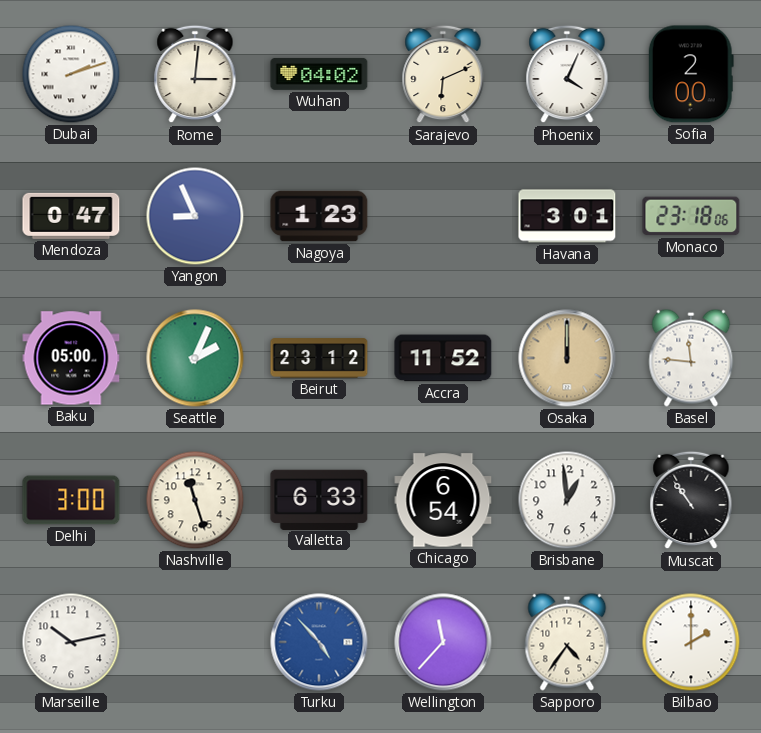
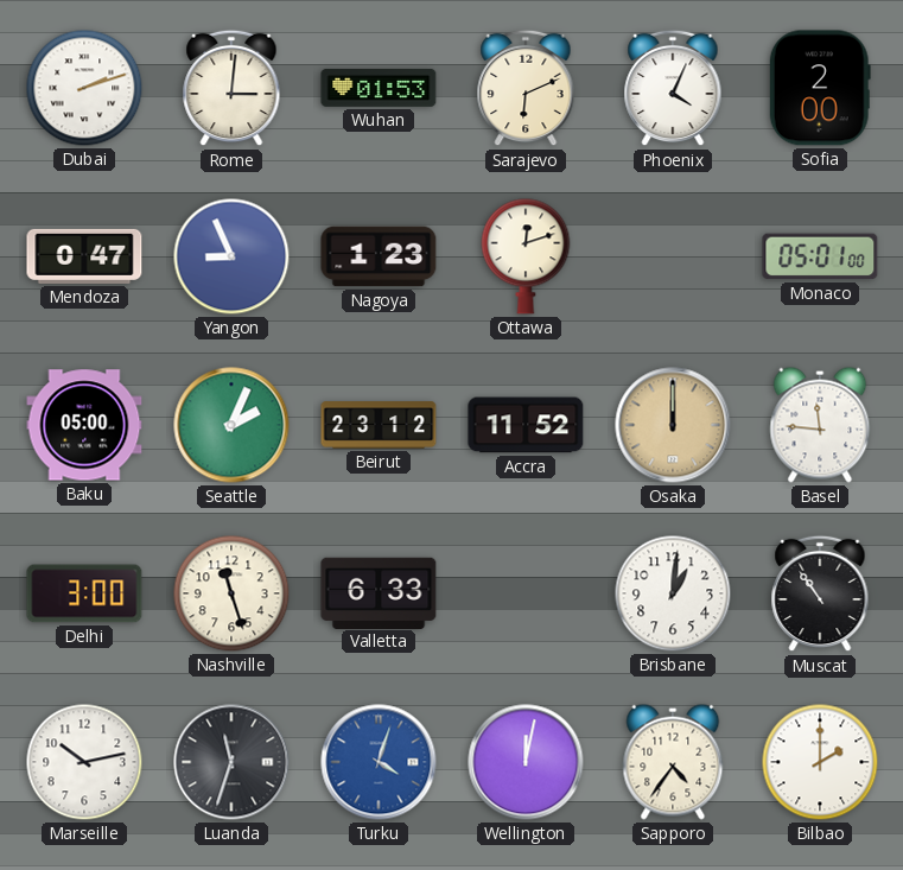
Wuhan: 04:02 -> 01:53
Ottawa: none -> 12:12
Havana: 3:01 -> none
Monaco: 23:18 -> 05:01
Chicago: 6:54 -> none
Brisbane: 12:59 -> 1:01
Luanda: none -> 11:33
Turku: 4:53 -> 4:03
Wellington: 11:37 -> 12:02
